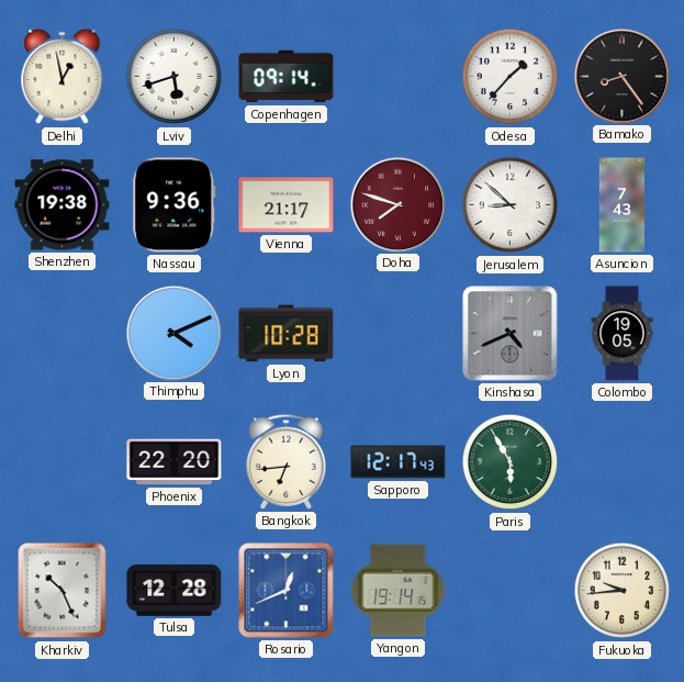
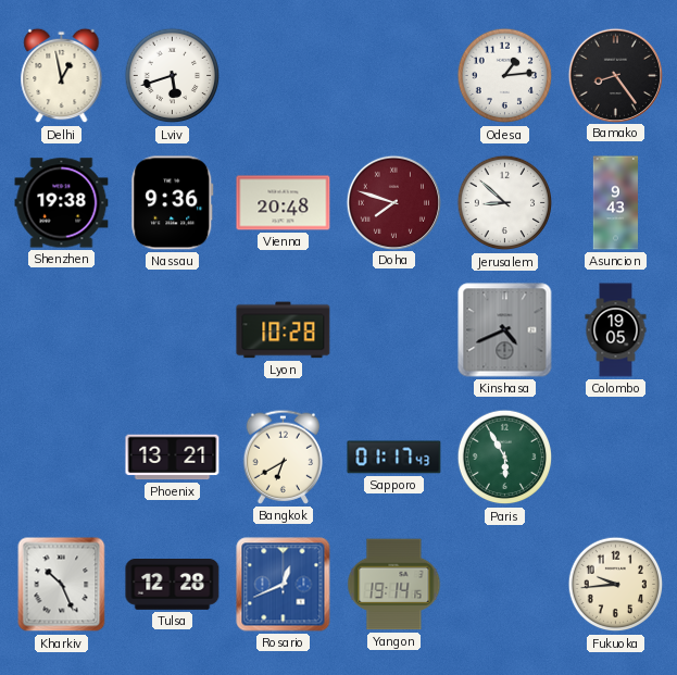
Copenhagen: 09:14 -> none
Odesa: 1:37 -> 1:14
Vienna: 21:17 -> 20:48
Asuncion: 7:43 -> 9:43
Thimphu: 4:11 -> none
Phoenix: 22:20 -> 13:21
Bangkok: 6:44 -> 6:40
Sapporo: 12:17 -> 01:17
